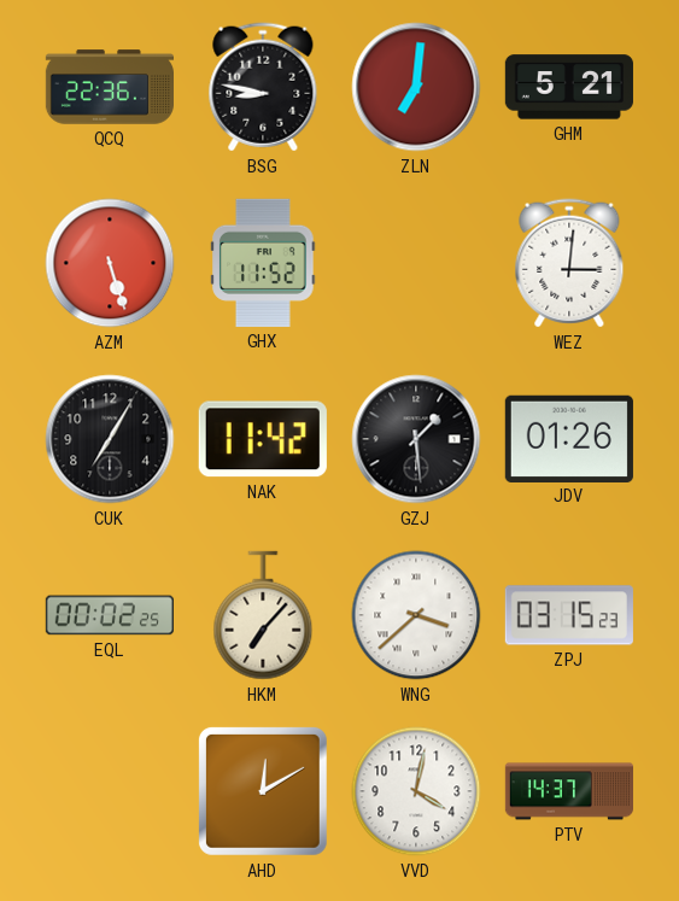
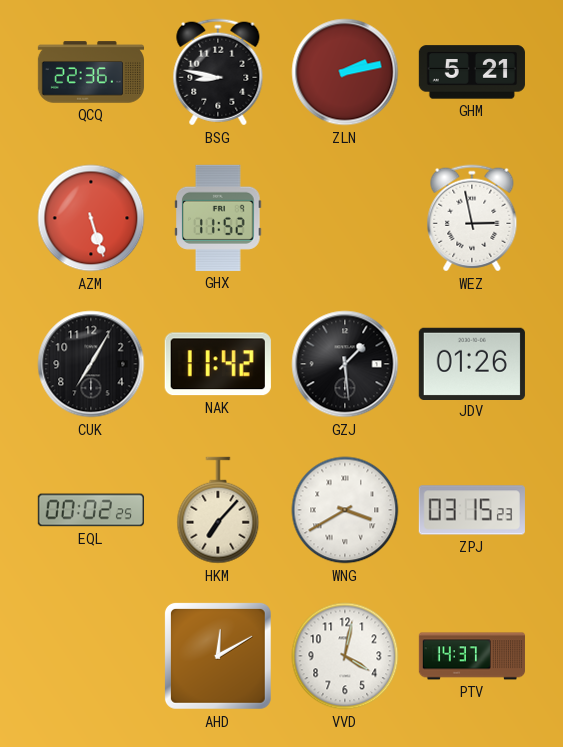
ZLN: 7:01 -> 2:13
WEZ: 3:01 -> 2:58
WNG: 3:38 -> 3:40
